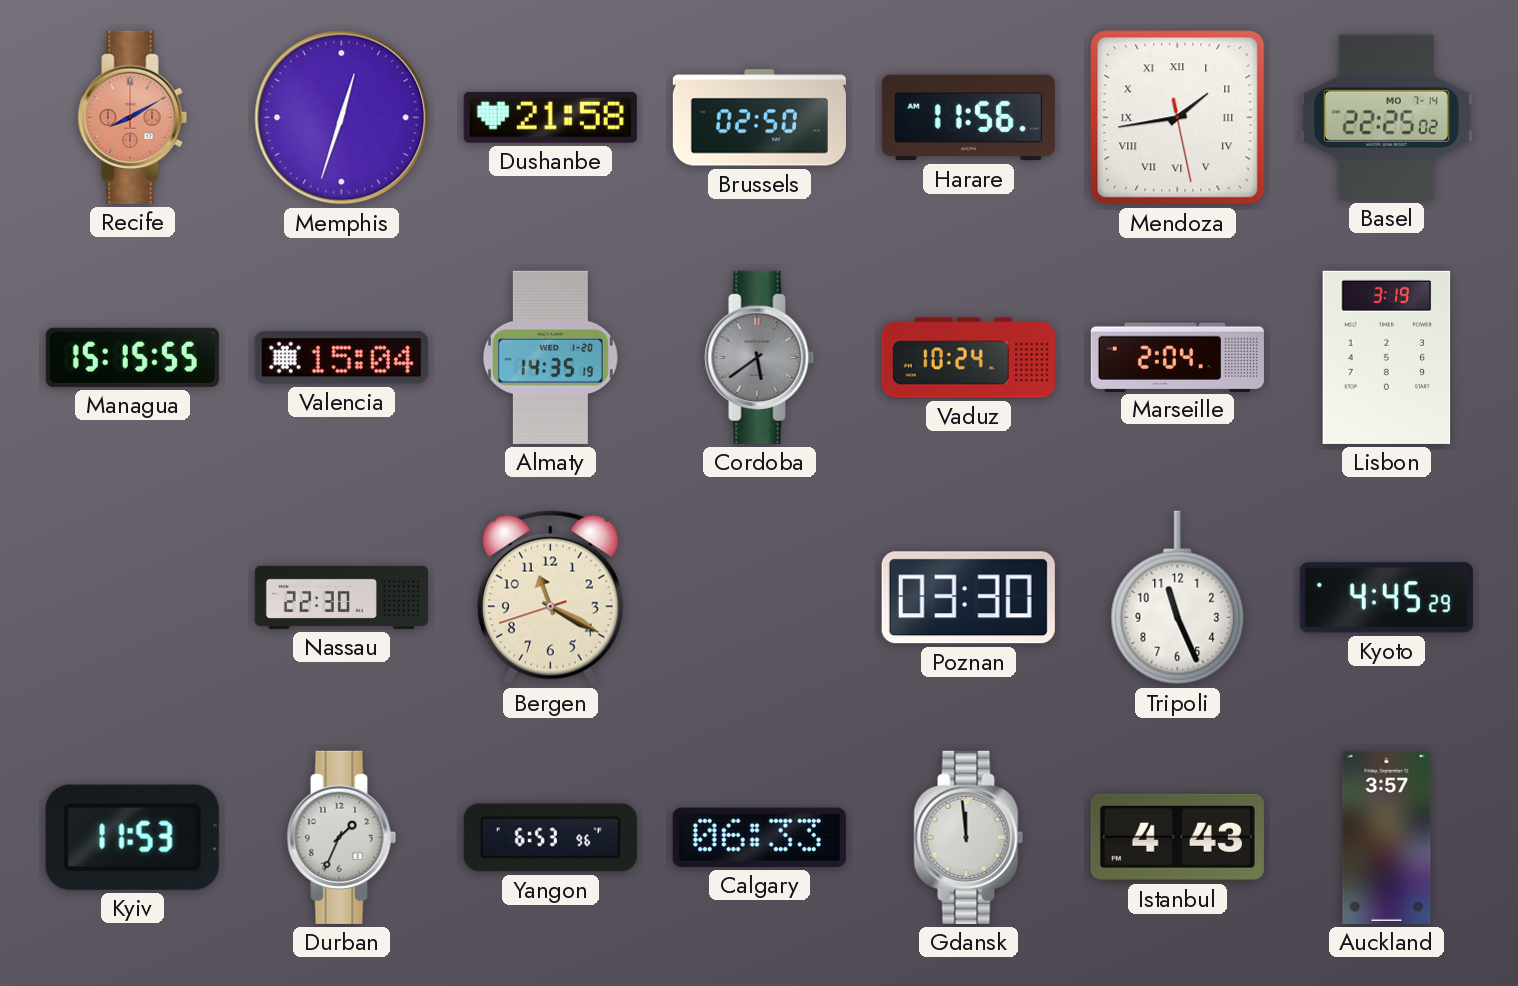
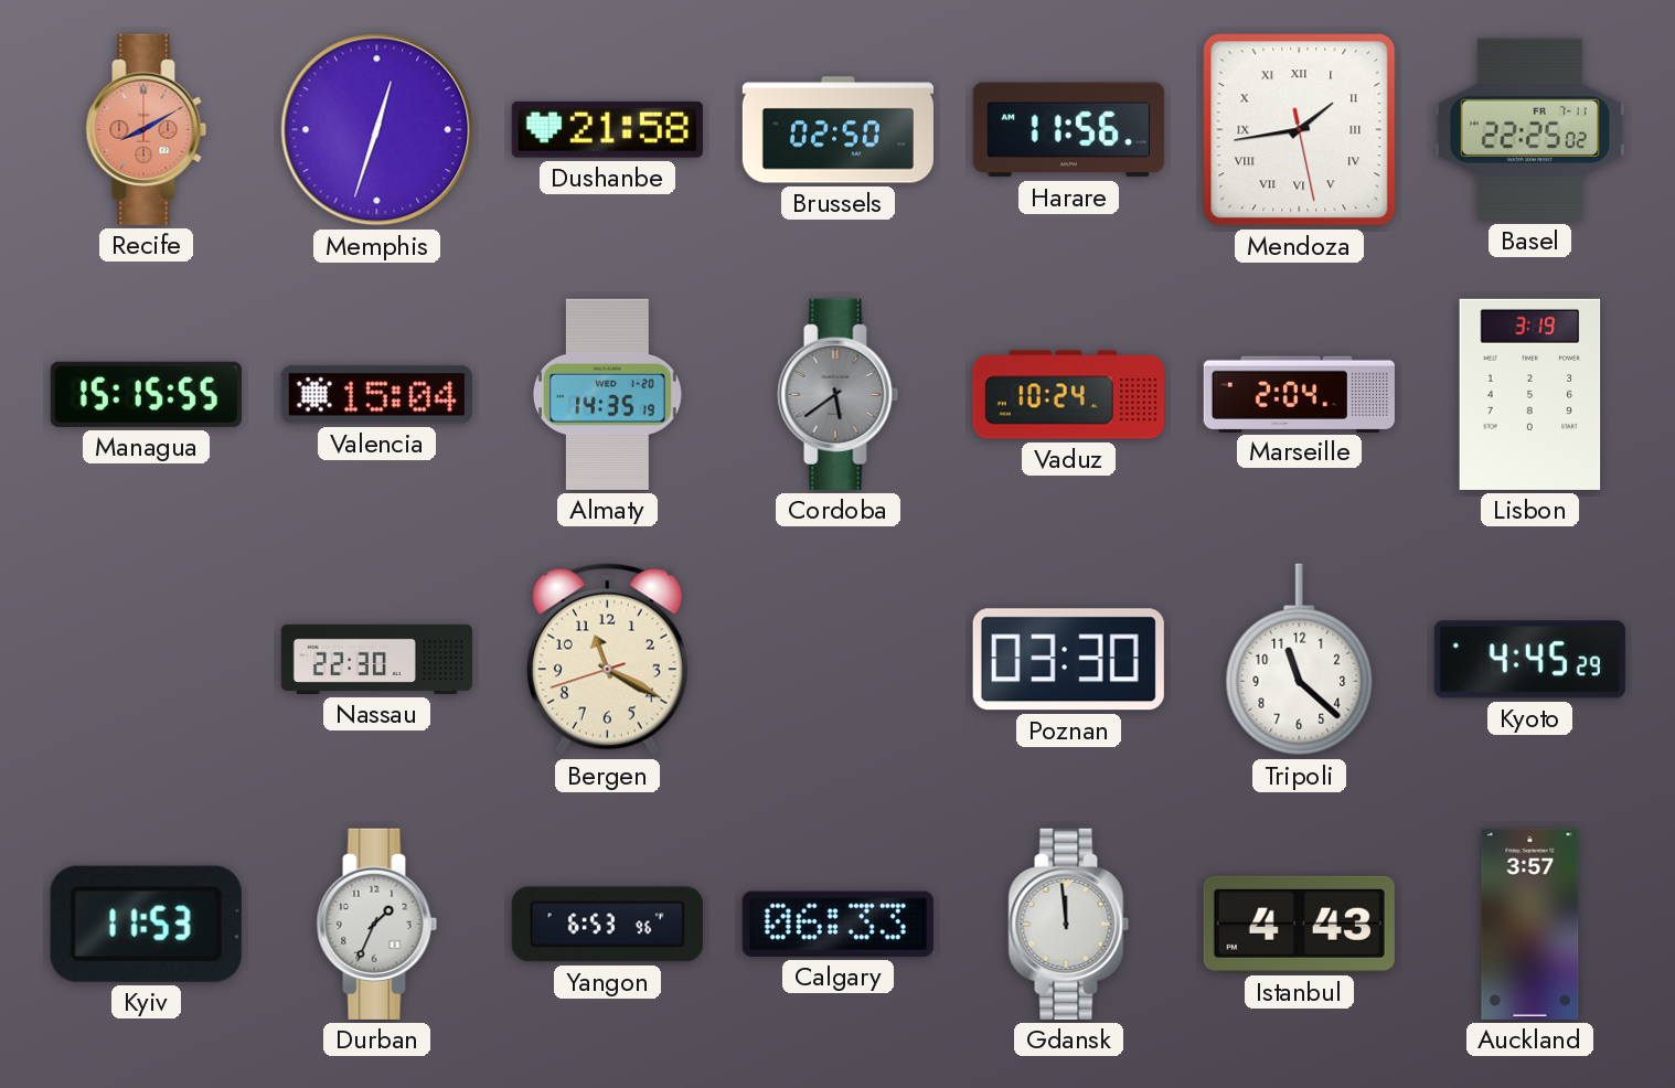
Basel date: MO 7-14 -> FR 7-11
Tripoli: 11:26 -> 11:22
